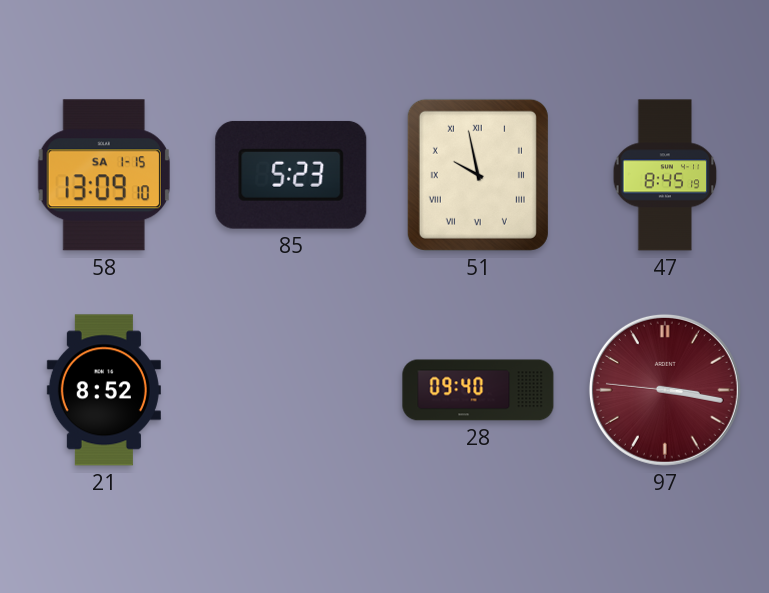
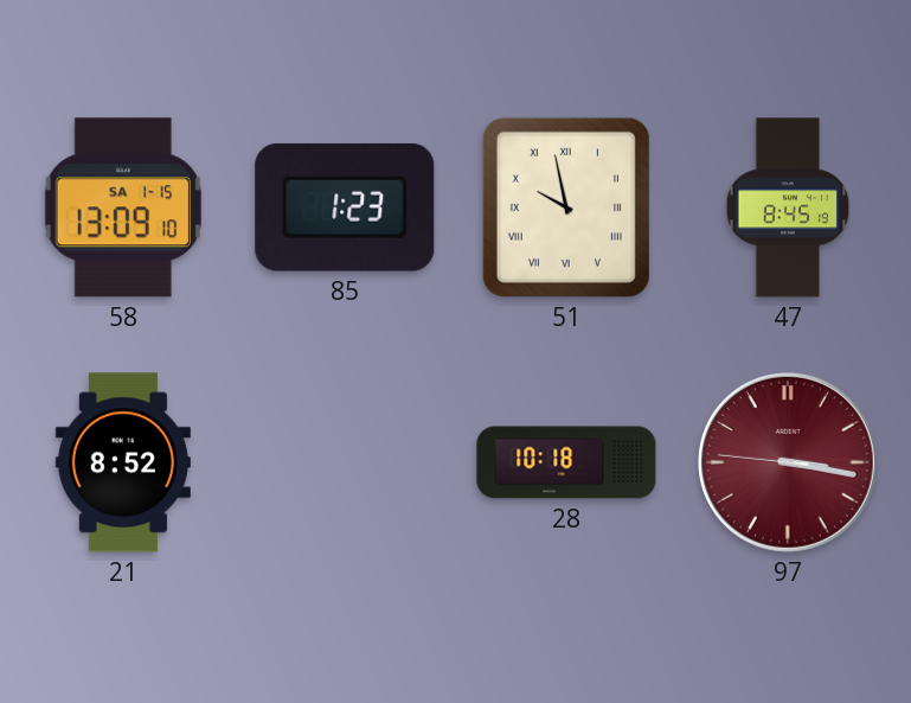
85: 5:23 -> 1:23
28: 09:40 -> 10:18
